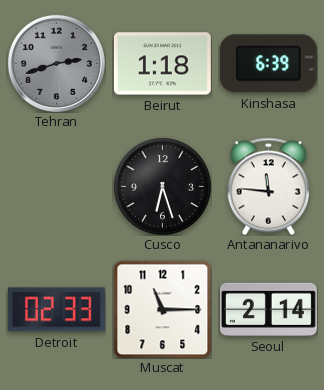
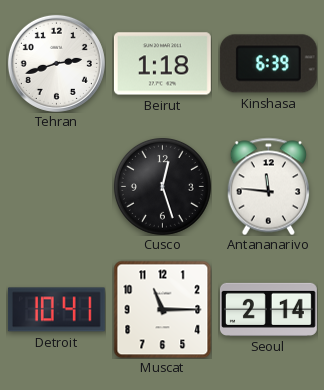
Tehran dial: grey -> white
Cusco: 6:27 -> 12:27
Detroit: 02:33 -> 10:41
